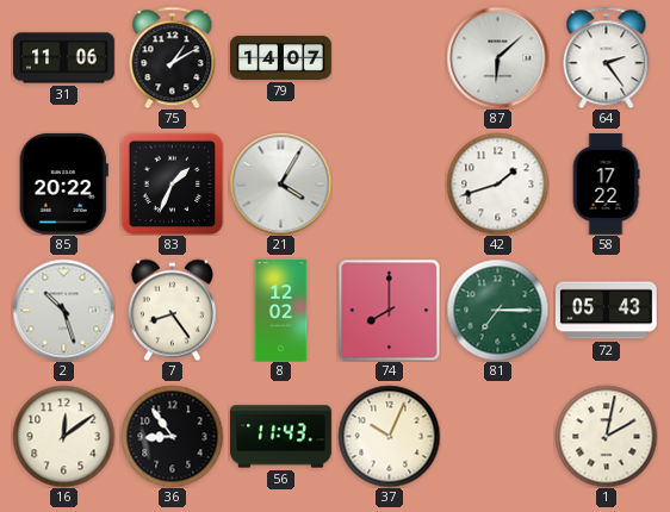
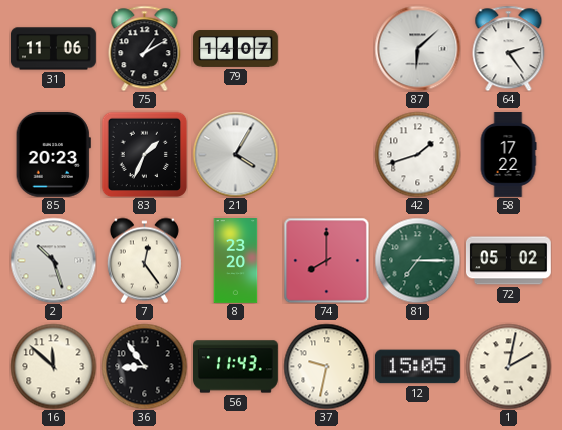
85: 20:22 -> 20:23
7: 8:24 -> 12:24
8: 12:02 -> 23:20
72: 05:43 -> 05:02
16: 12:09 -> 11:52
37: 10:04 -> 9:32
12: none -> 15:05
